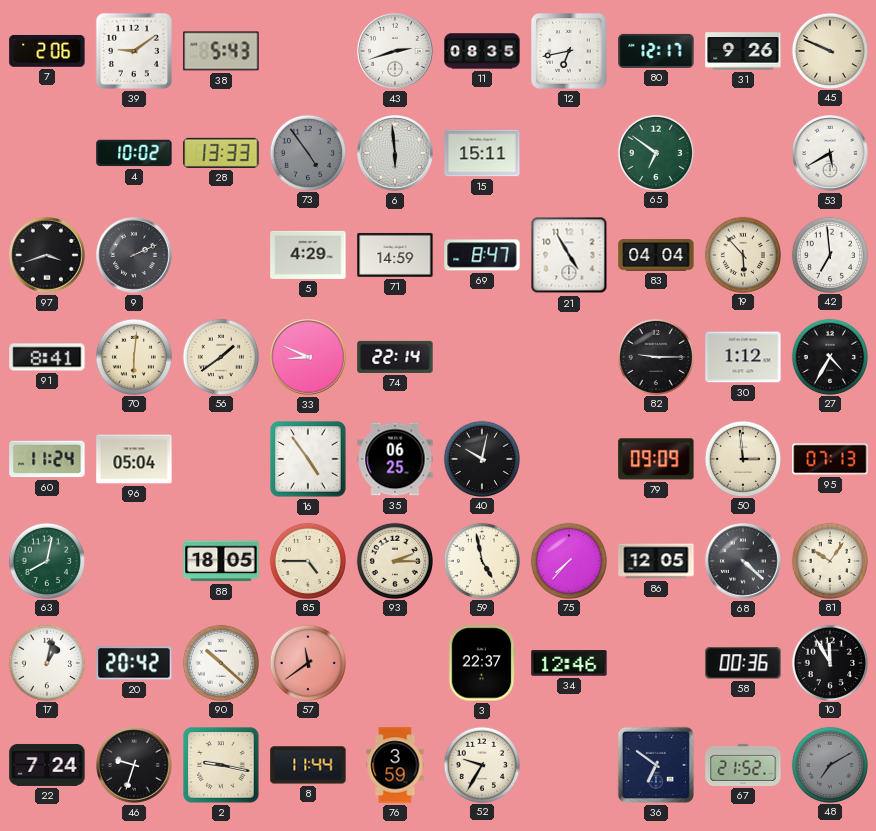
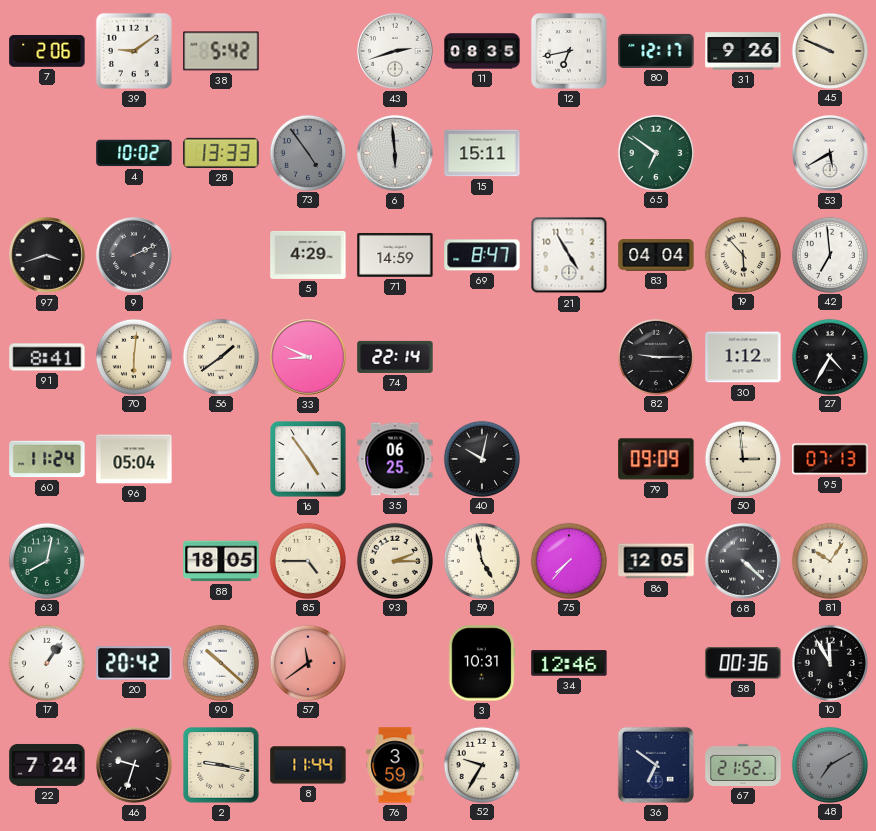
38: 5:43 -> 5:42
17: 1:02 -> 1:06
3: 22:37 -> 10:31
